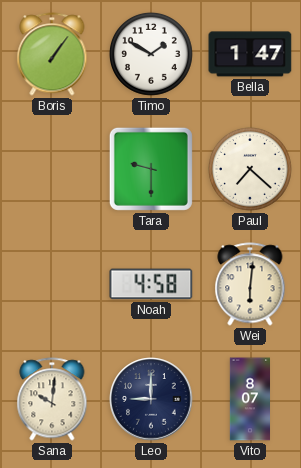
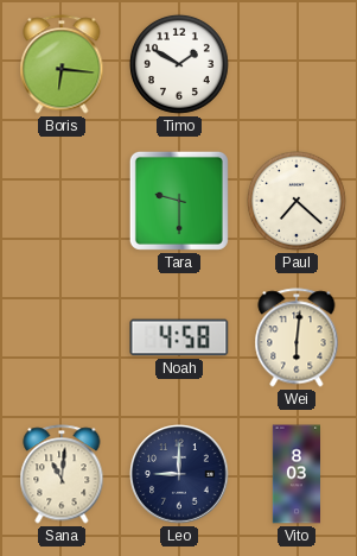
Boris: 1:06 -> 6:16
Bella: 1:47 -> none
Sana: 10:01 -> 11:01
Vito: 8:07 -> 8:03
